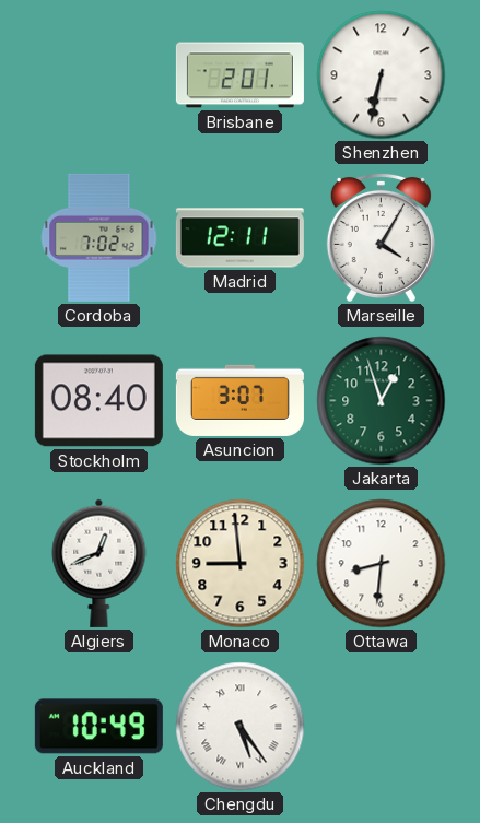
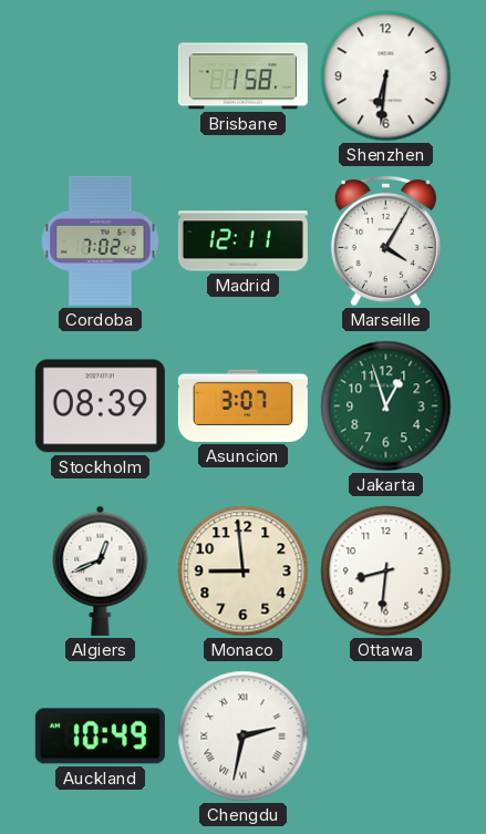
Brisbane: 2:01 -> 1:58
Shenzhen: 6:32 -> 6:31
Stockholm: 08:40 -> 08:39
Chengdu: 5:24 -> 2:32
